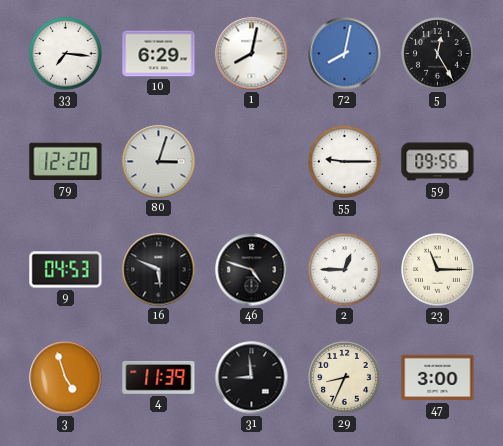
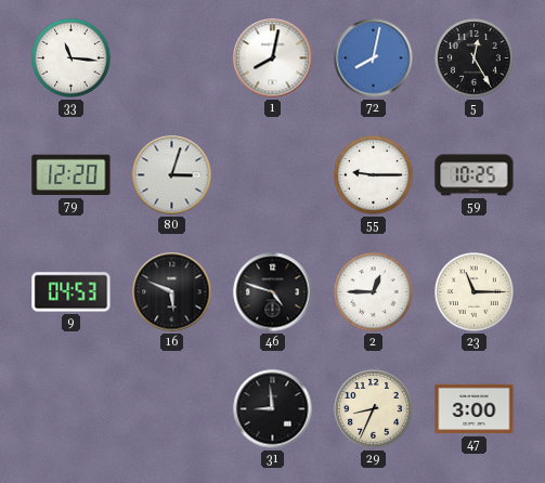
33: 7:16 -> 11:16
10: 6:29 -> none
59: 09:56 -> 10:25
3: 4:57 -> none
4: 11:39 -> none
